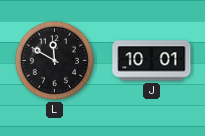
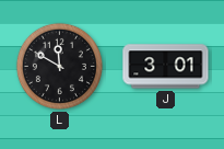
J: 10:01 -> 3:01
